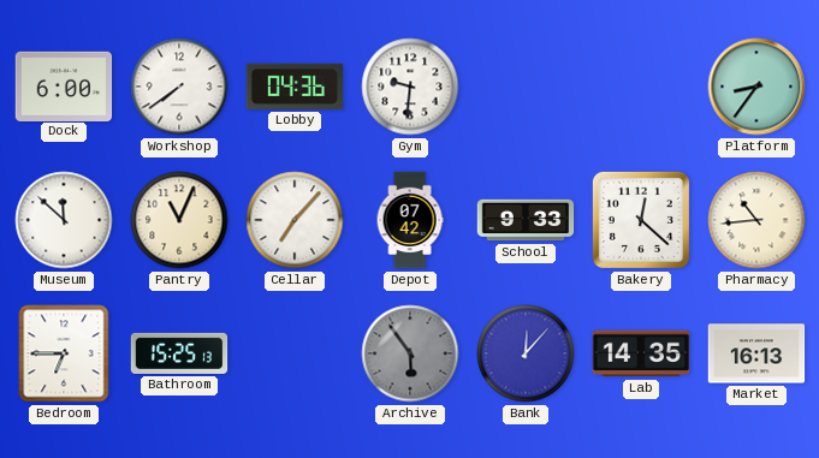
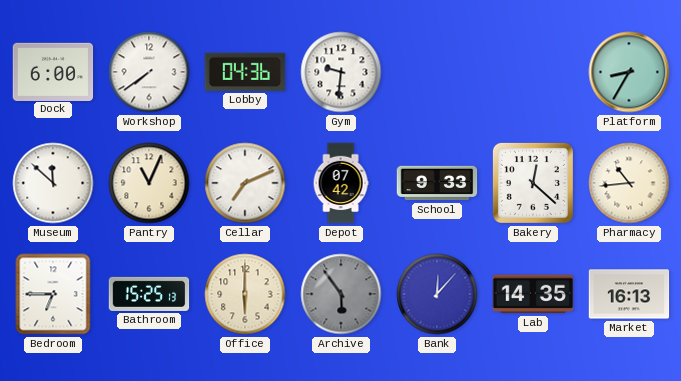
Platform: 8:36 -> 8:35
Cellar: 7:07 -> 7:11
Office: none -> 6:00
